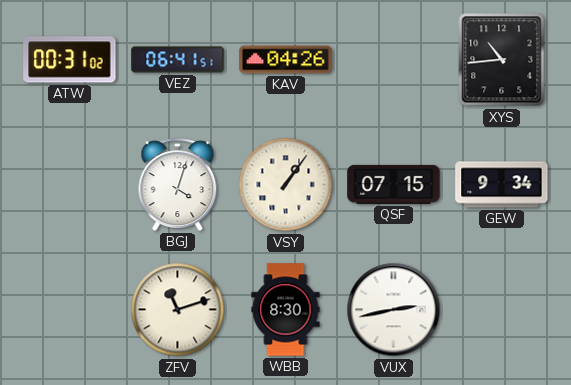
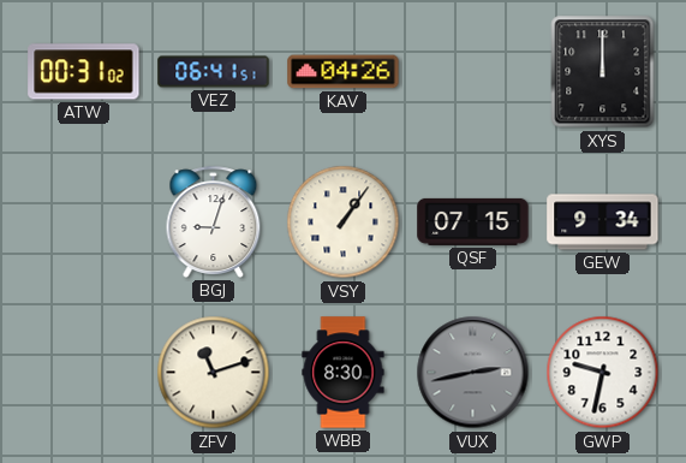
XYS: 10:44 -> 12:00
BGJ: 4:03 -> 9:03
VUX dial: white -> grey
GWP: none -> 9:32
